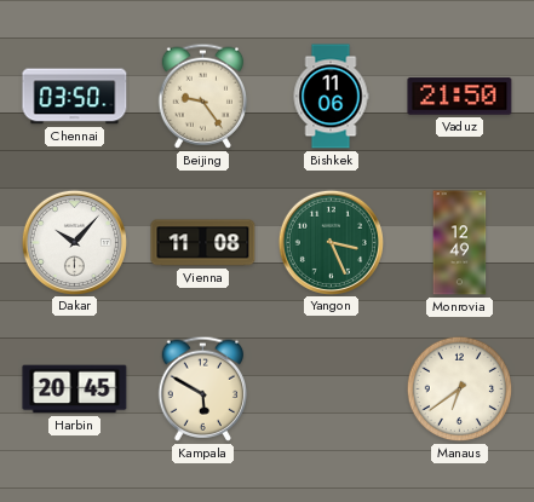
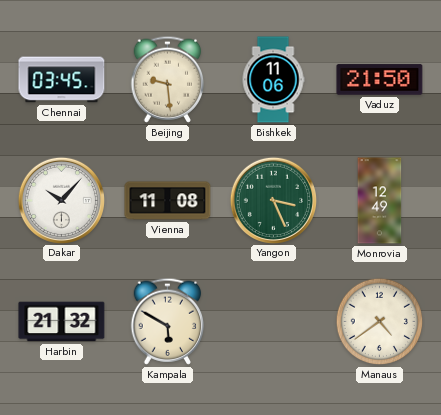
Chennai: 03:50 -> 03:45
Beijing: 9:24 -> 9:29
Harbin: 20:45 -> 21:32
Manaus: 6:39 -> 4:39
